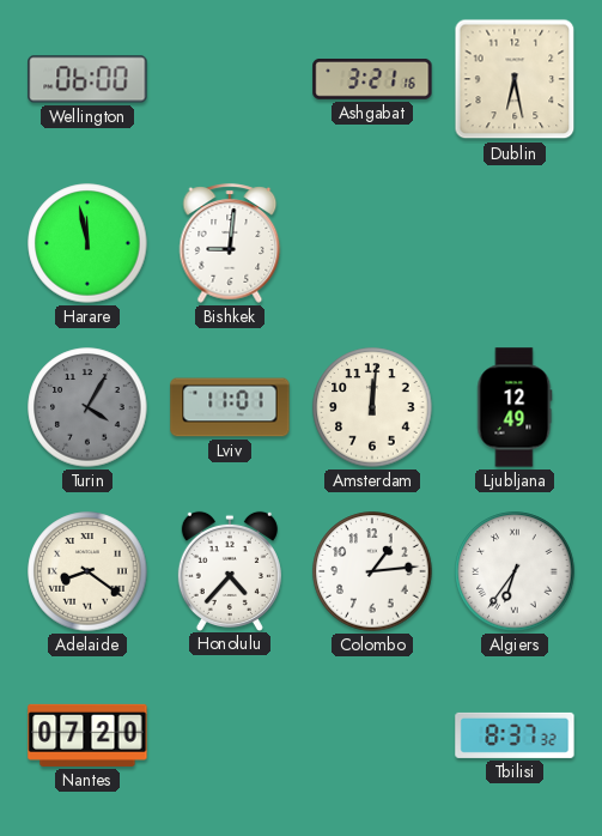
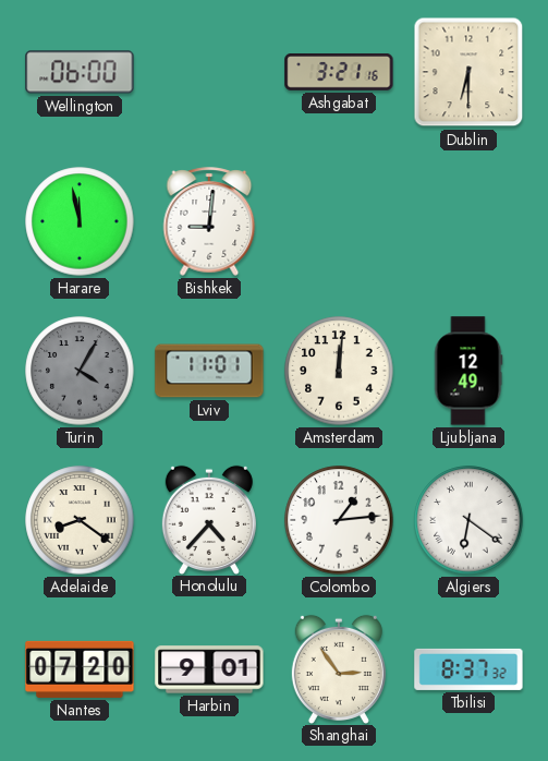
Dublin: 6:28 -> 6:30
Algiers: 6:36 -> 6:21
Harbin: none -> 9:01
Shanghai: none -> 2:54
